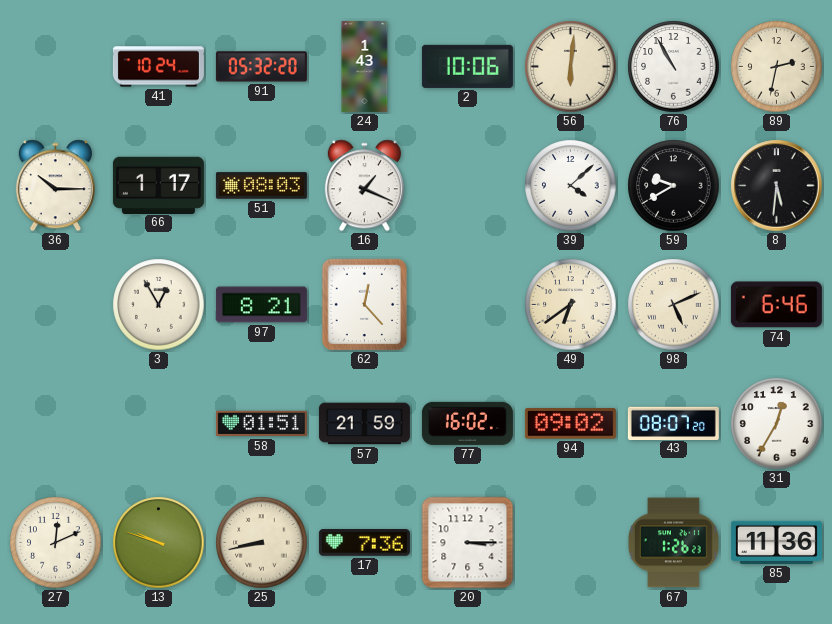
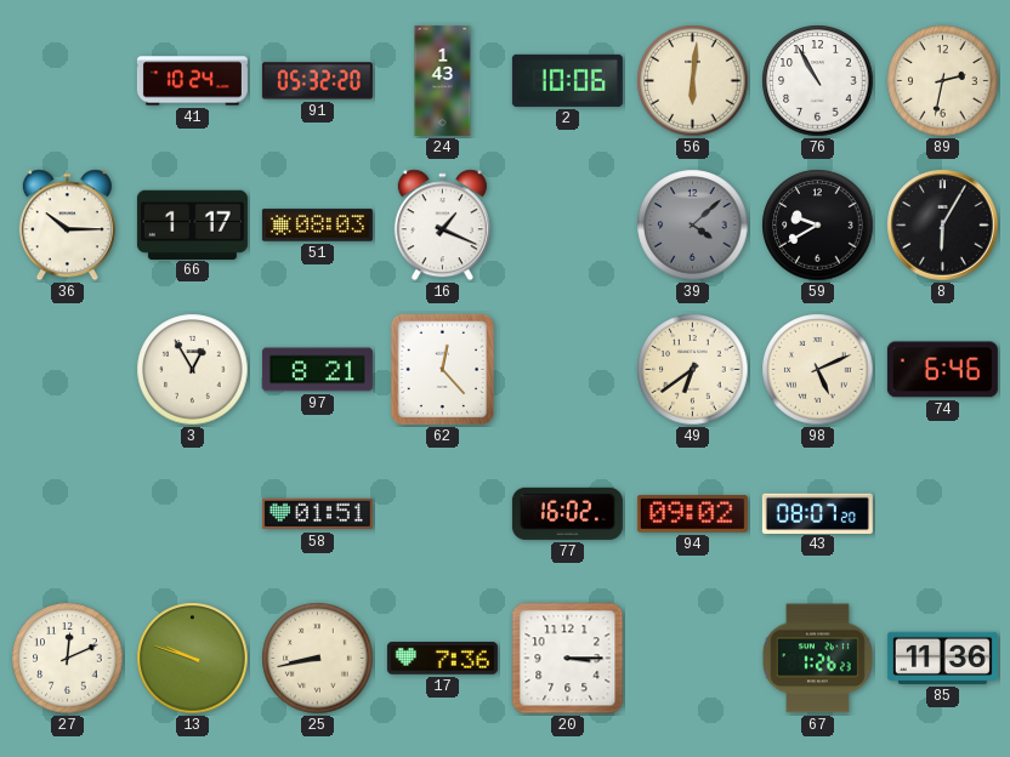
39 dial: white -> grey
8: 5:31 -> 6:05
57: 21:59 -> none
31: 12:35 -> none
